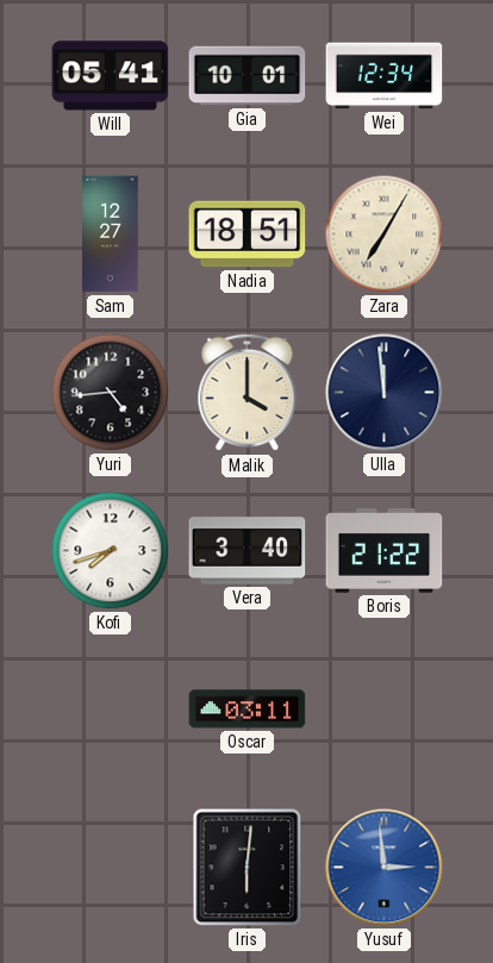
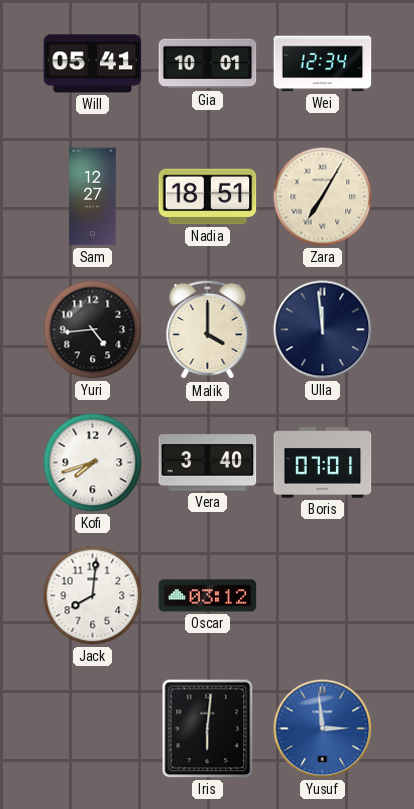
Boris: 21:22 -> 07:01
Jack: none -> 8:01
Oscar: 03:11 -> 03:12
